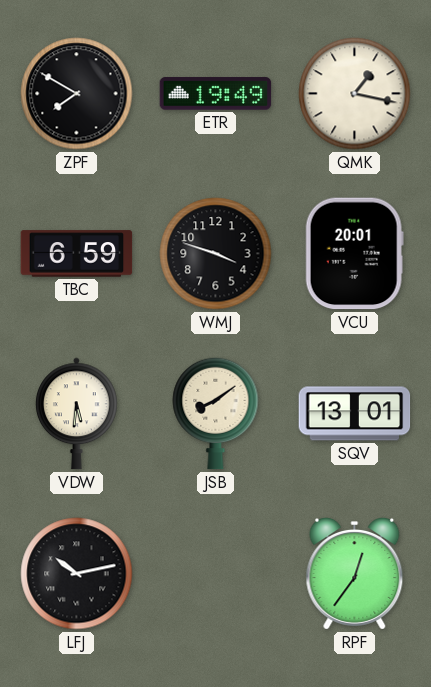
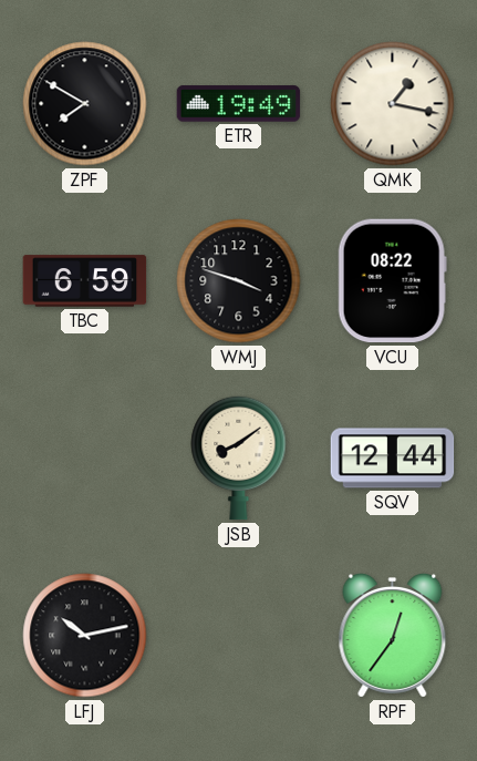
VCU: 20:01 -> 08:22
VDW: 5:31 -> none
SQV: 13:01 -> 12:44
